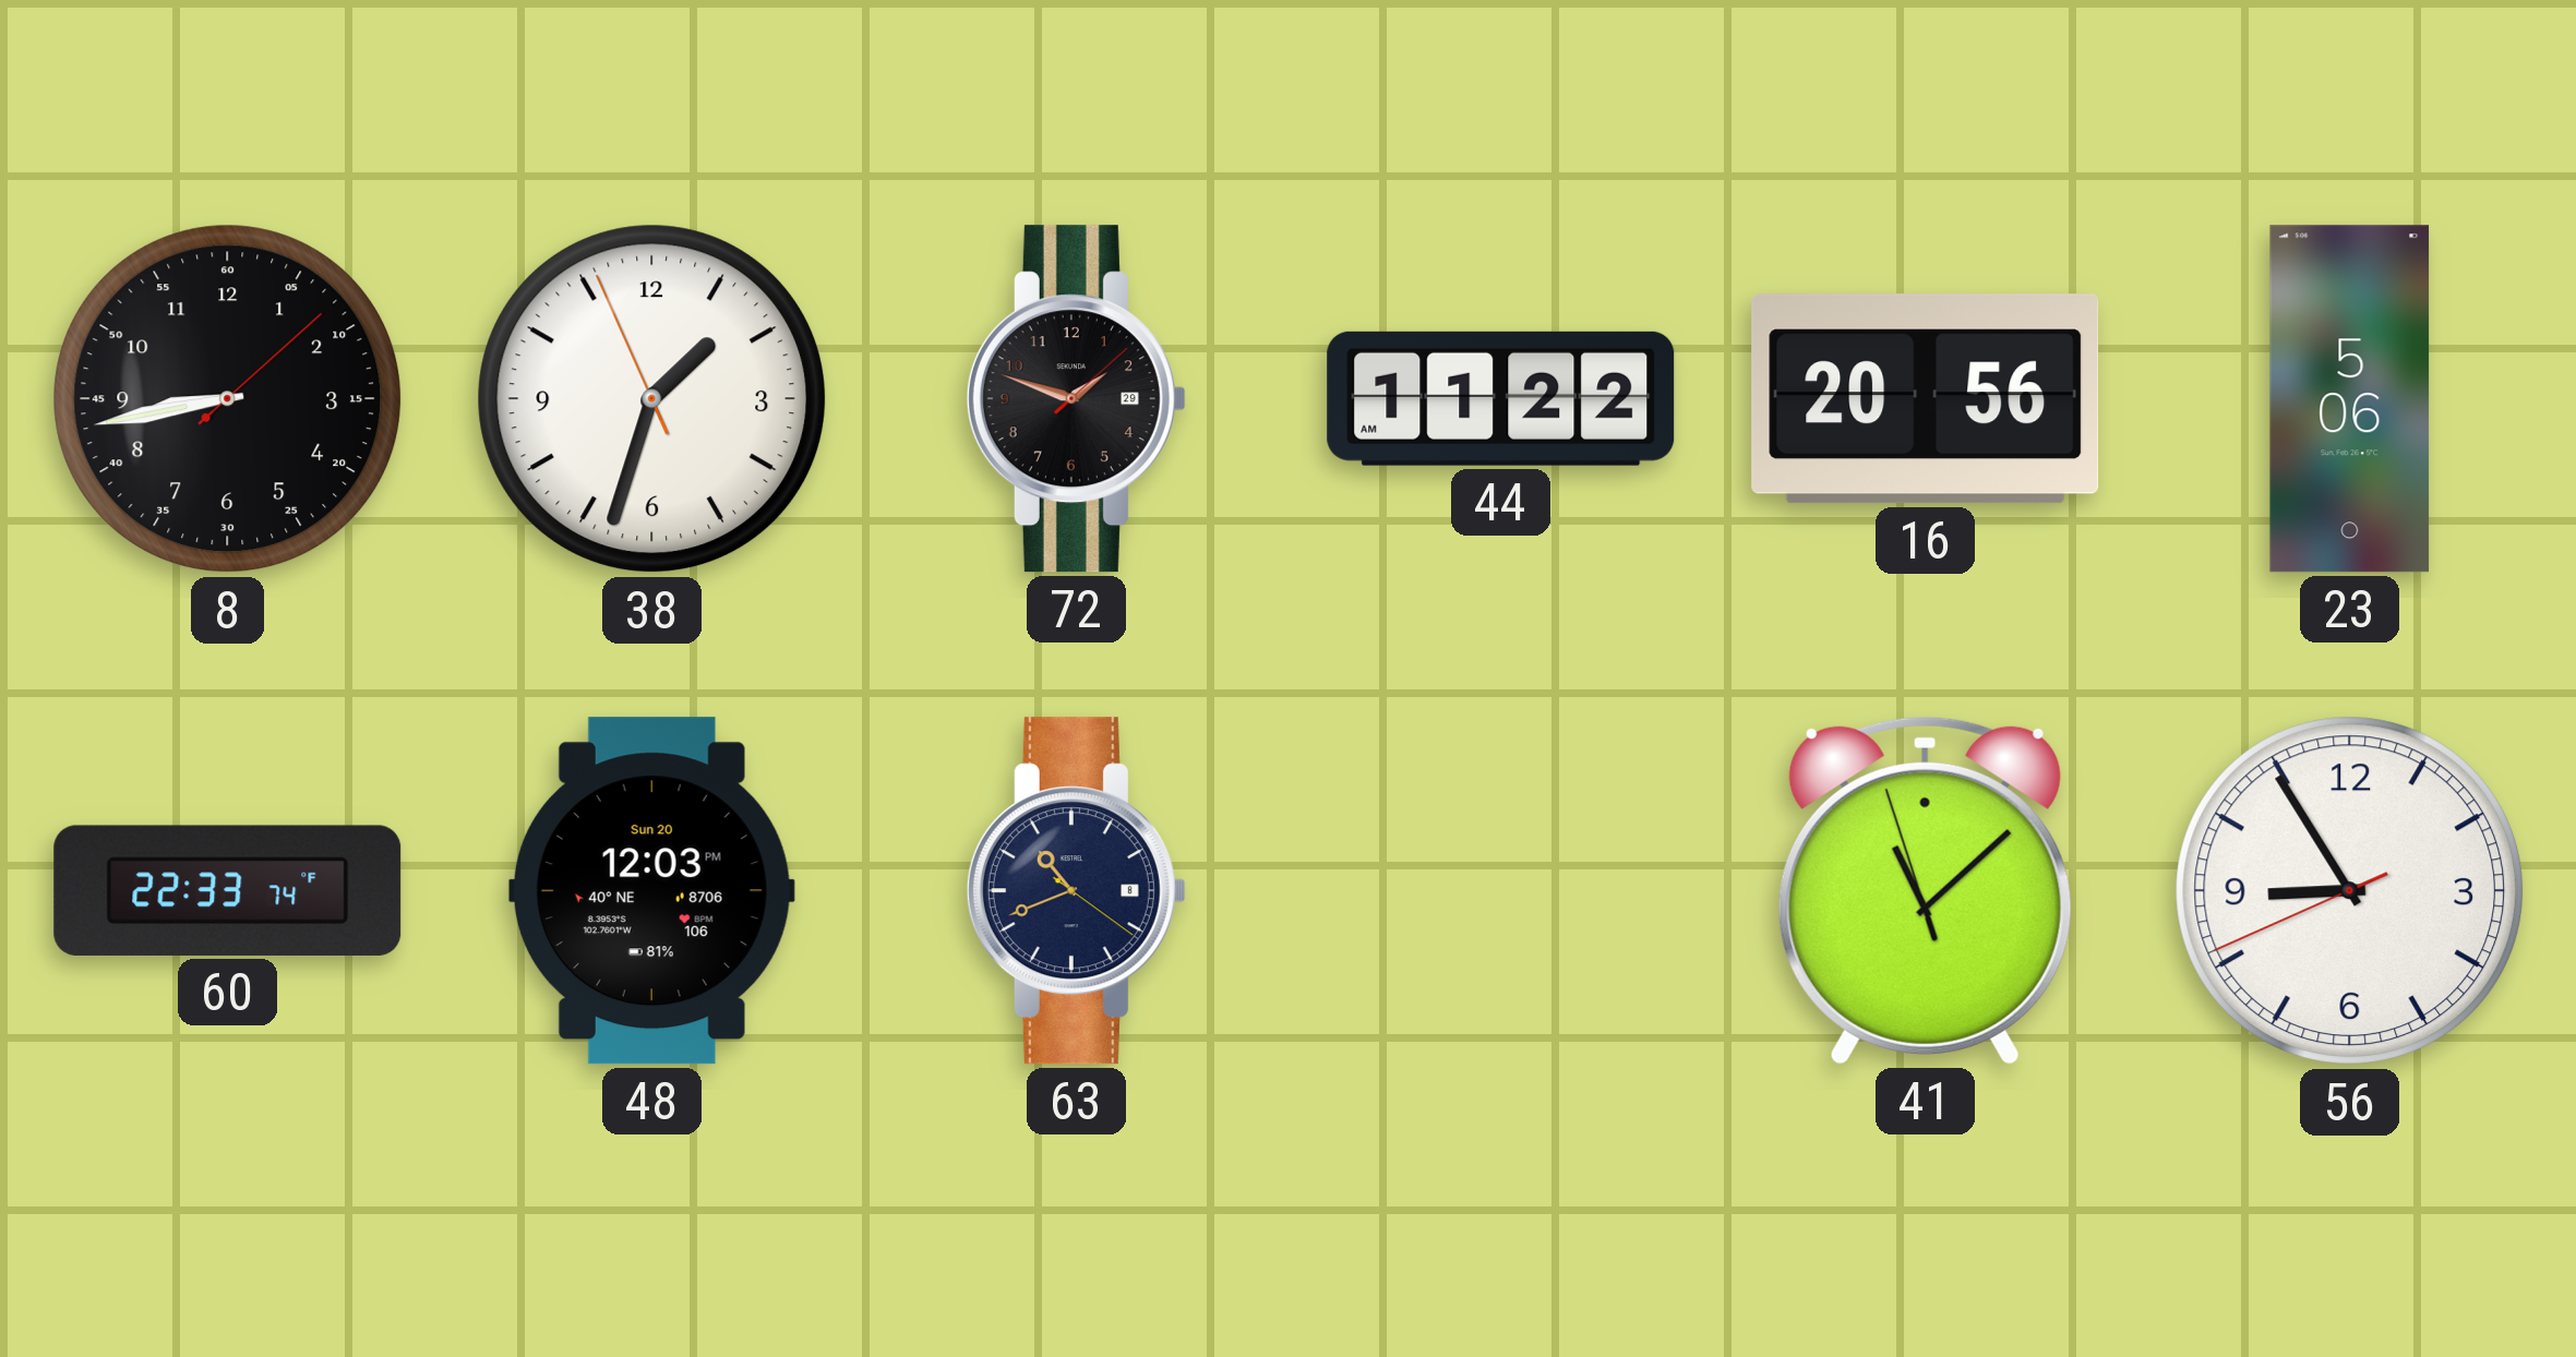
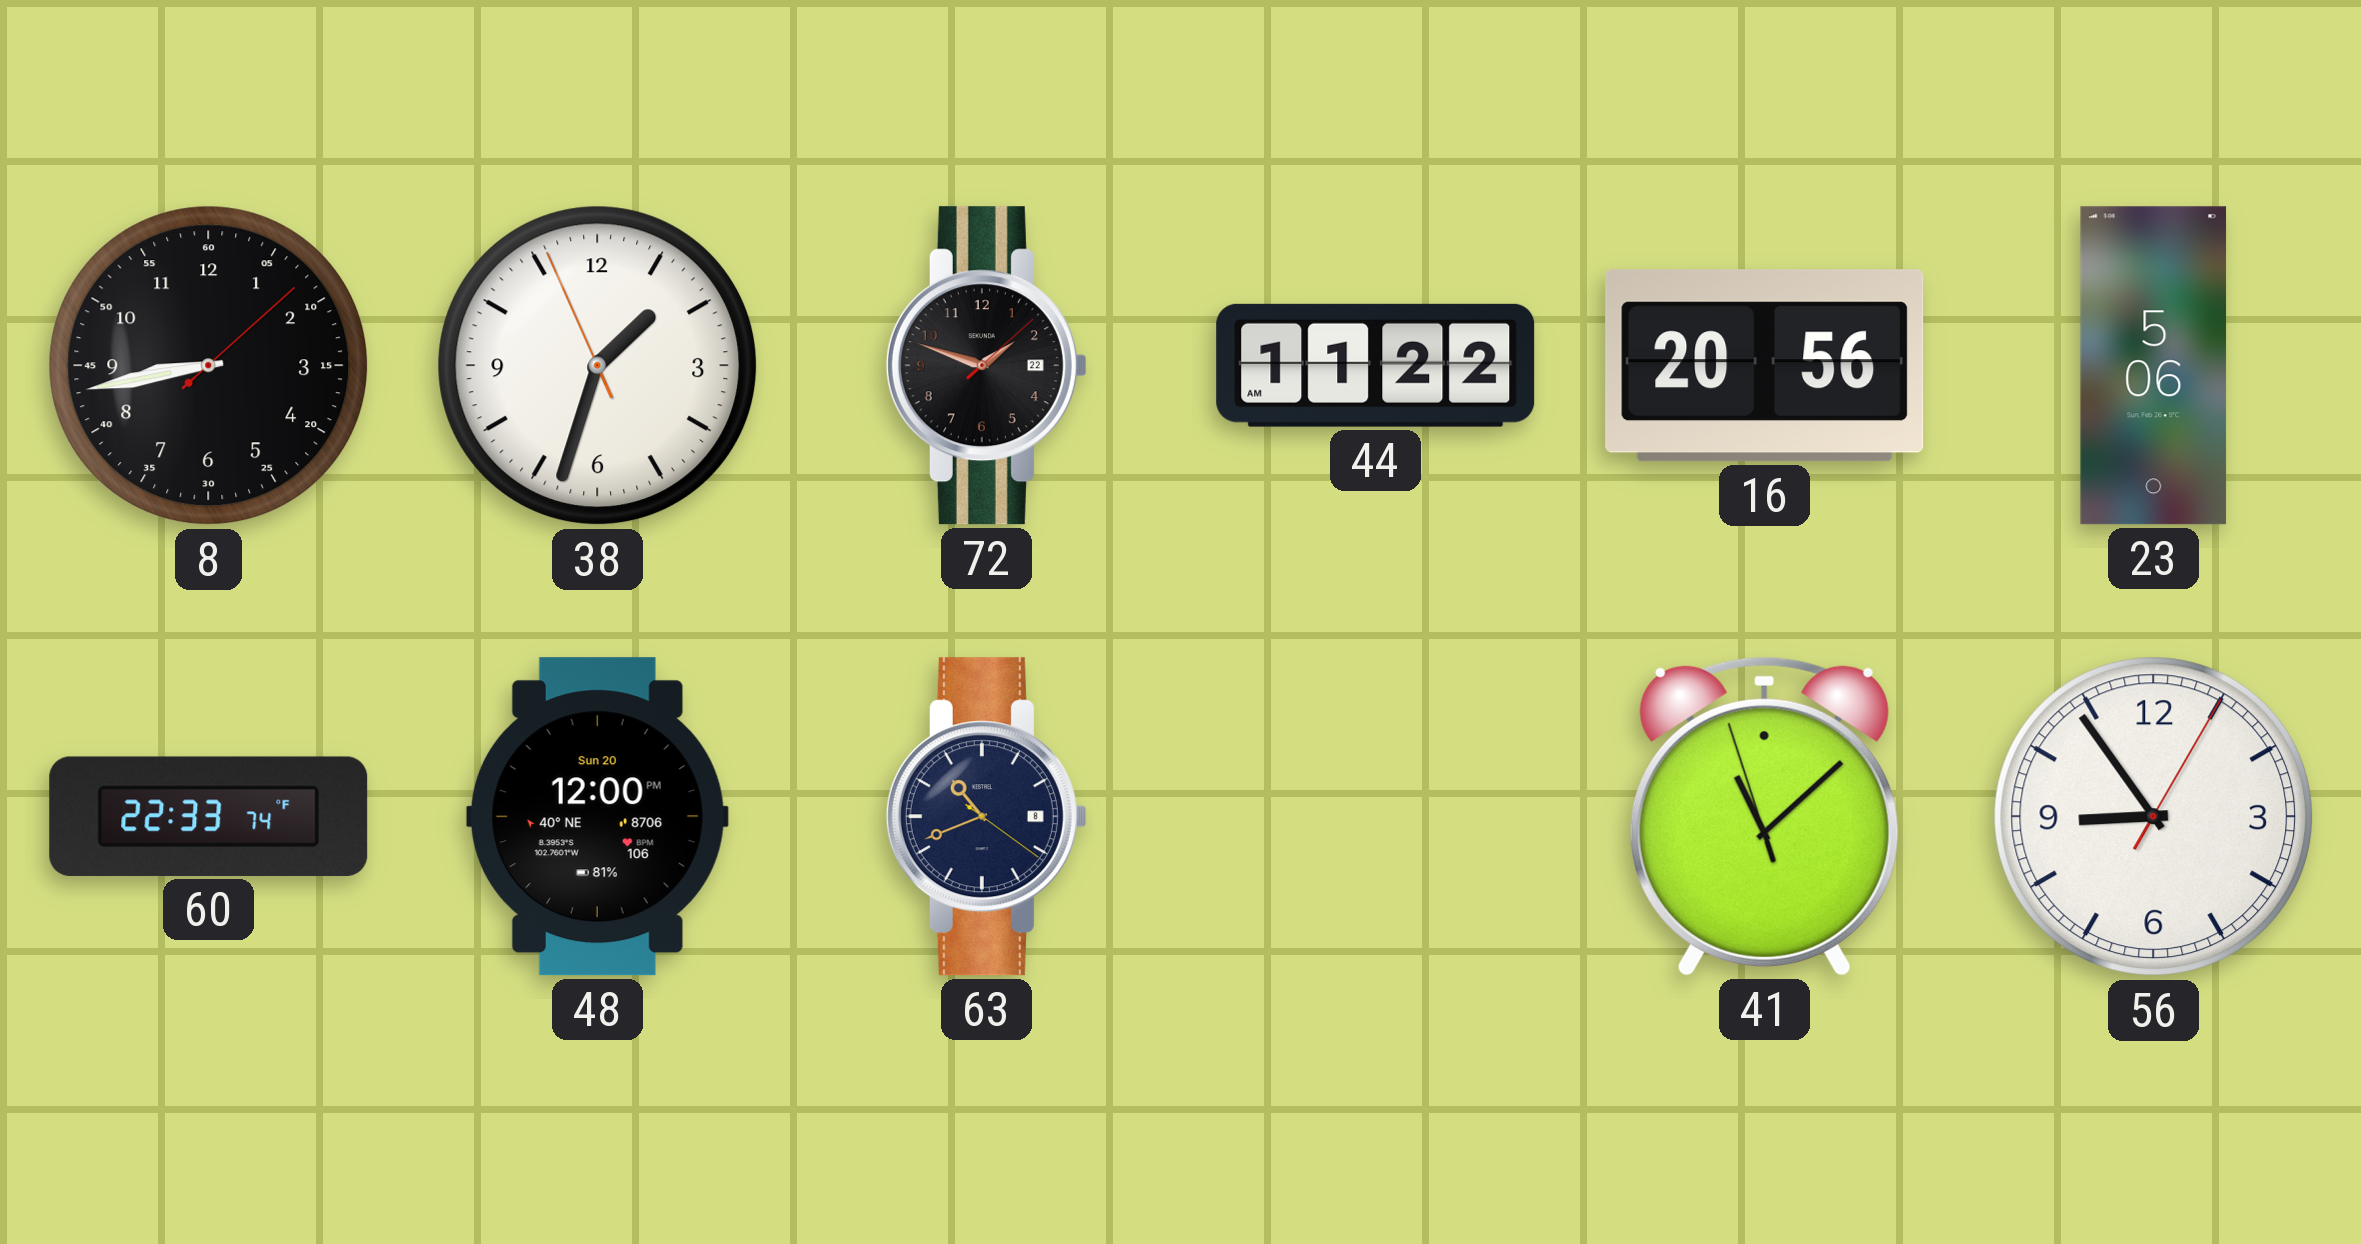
72 date: 29 -> 22
48: 12:03 -> 12:00
56: 8:54:41 -> 8:54:05
